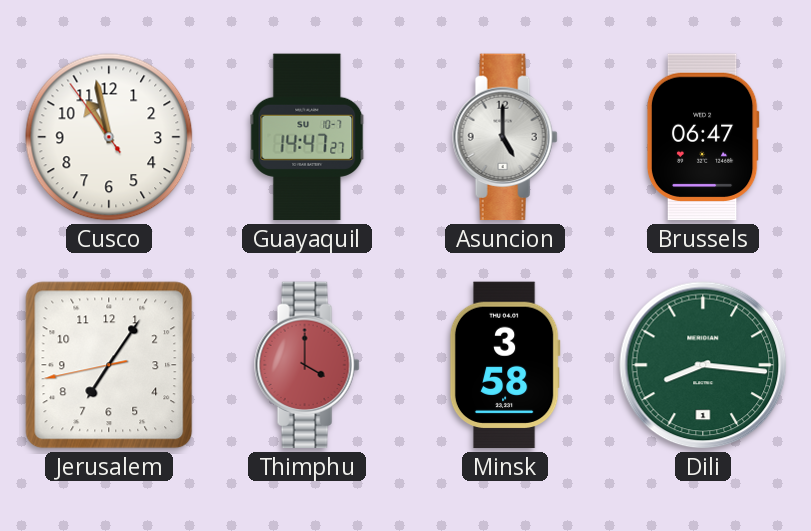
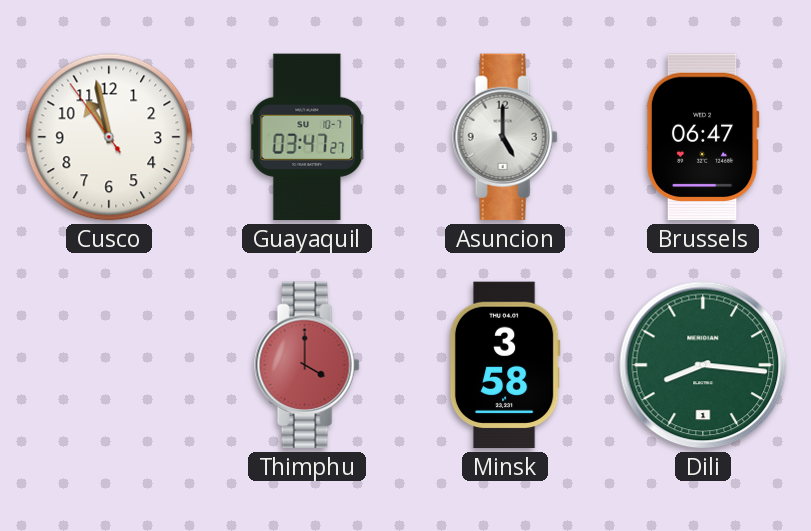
Guayaquil: 14:47 -> 03:47
Jerusalem: 7:05 -> none
